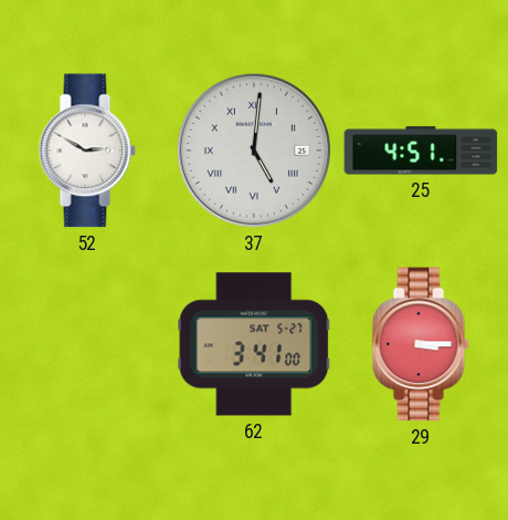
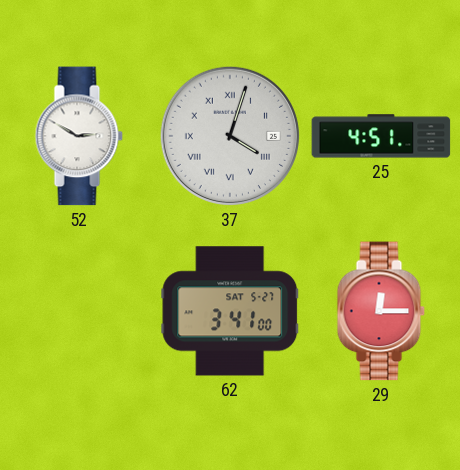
37: 5:01 -> 4:03
29: 3:15 -> 12:15
